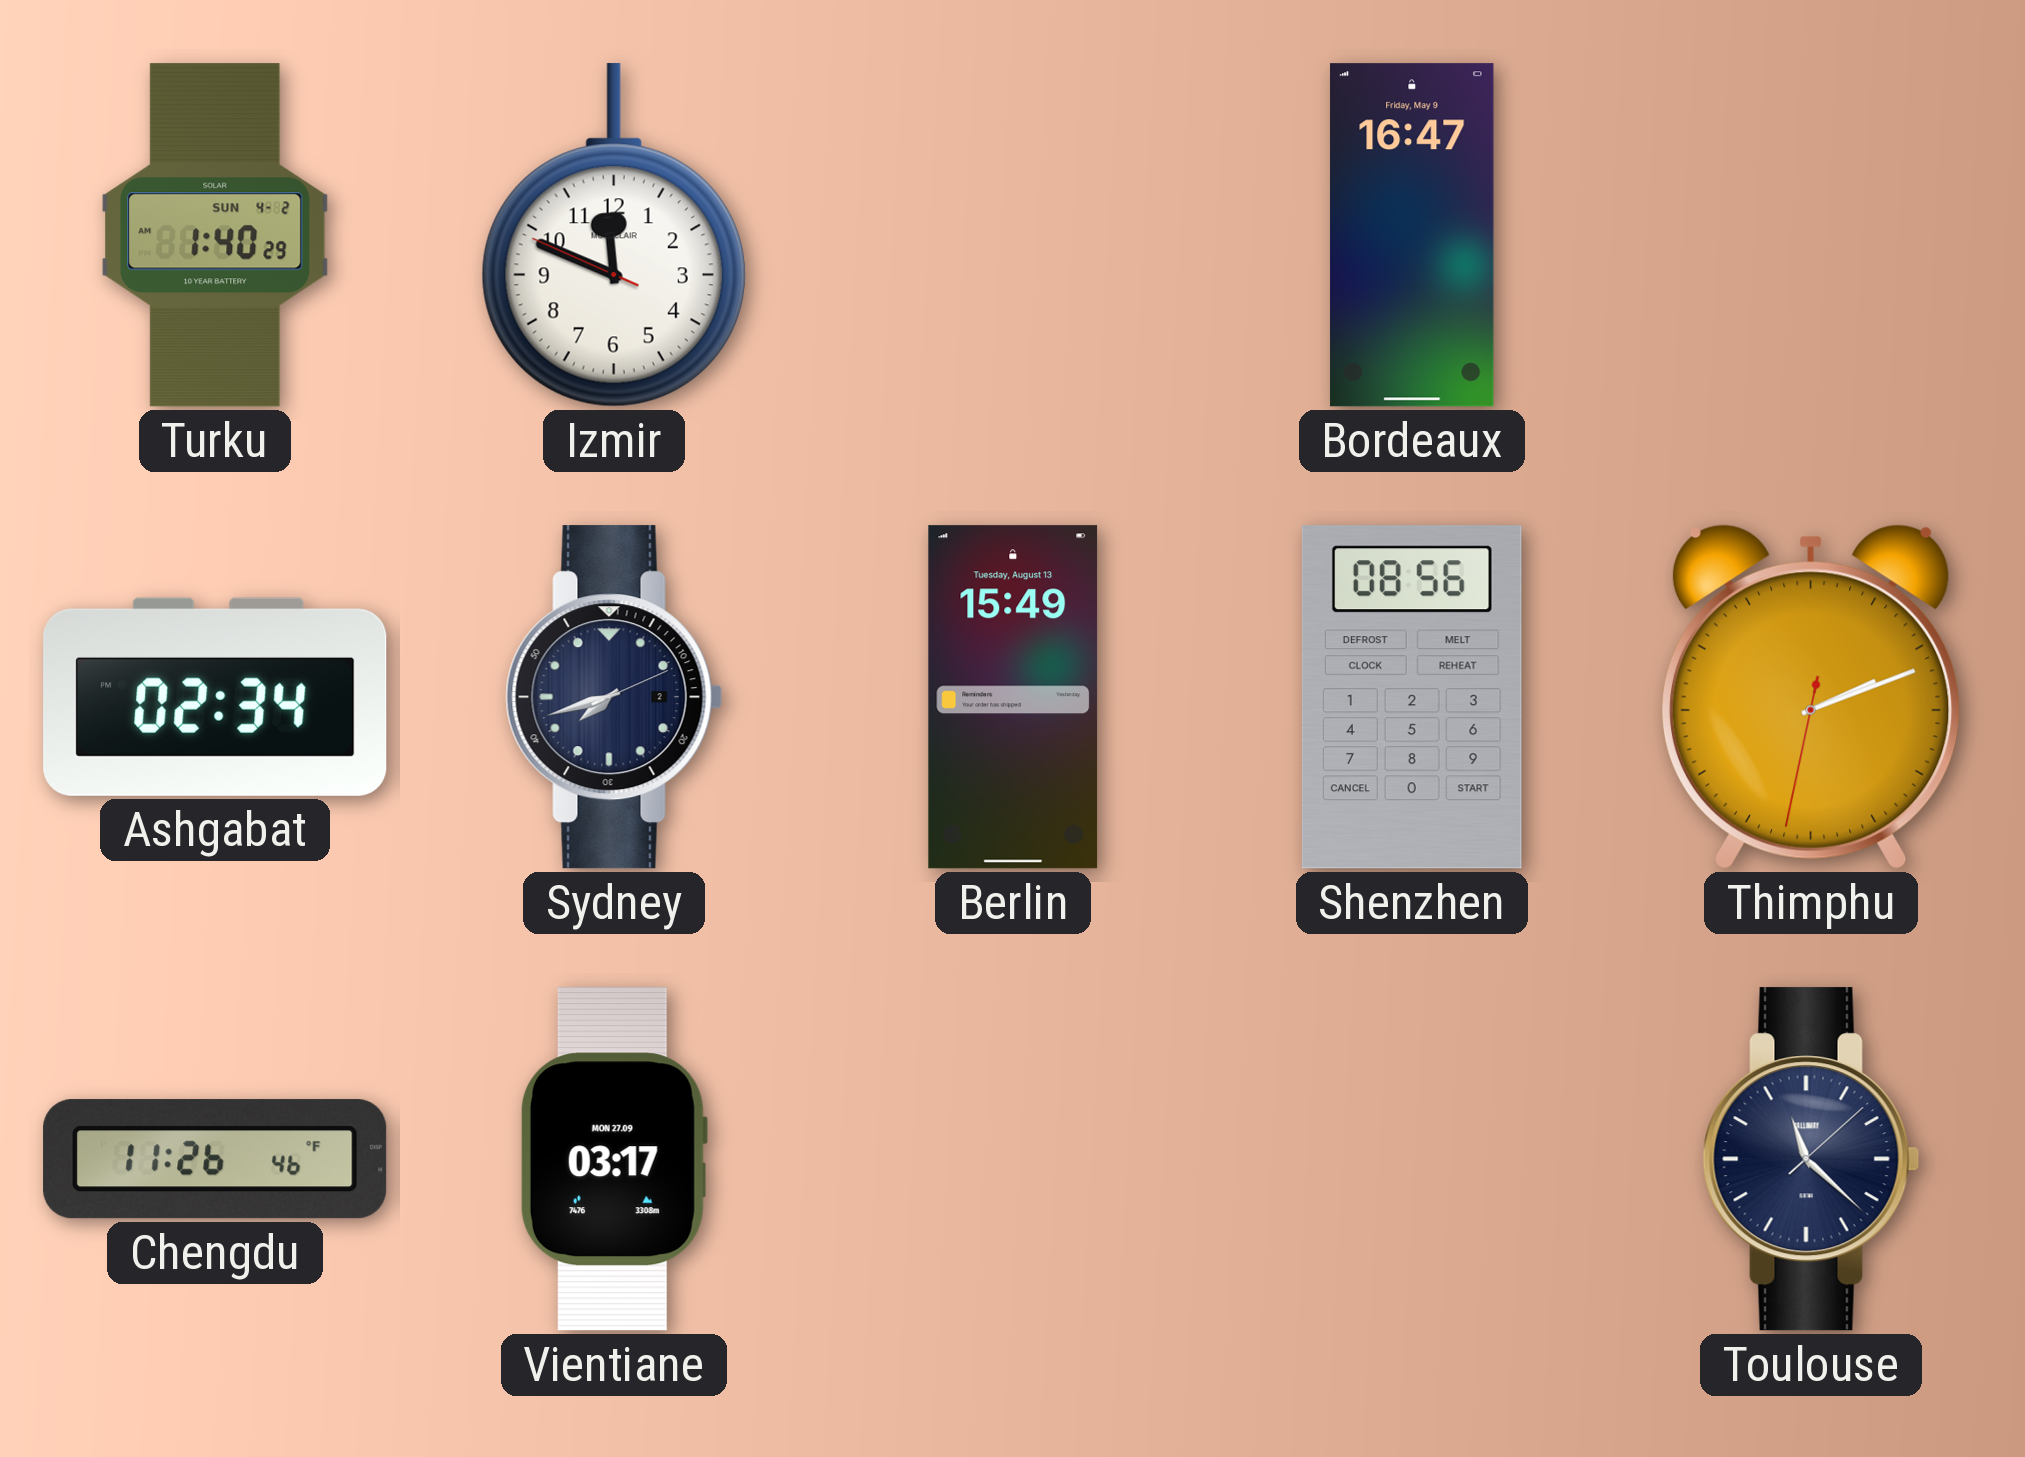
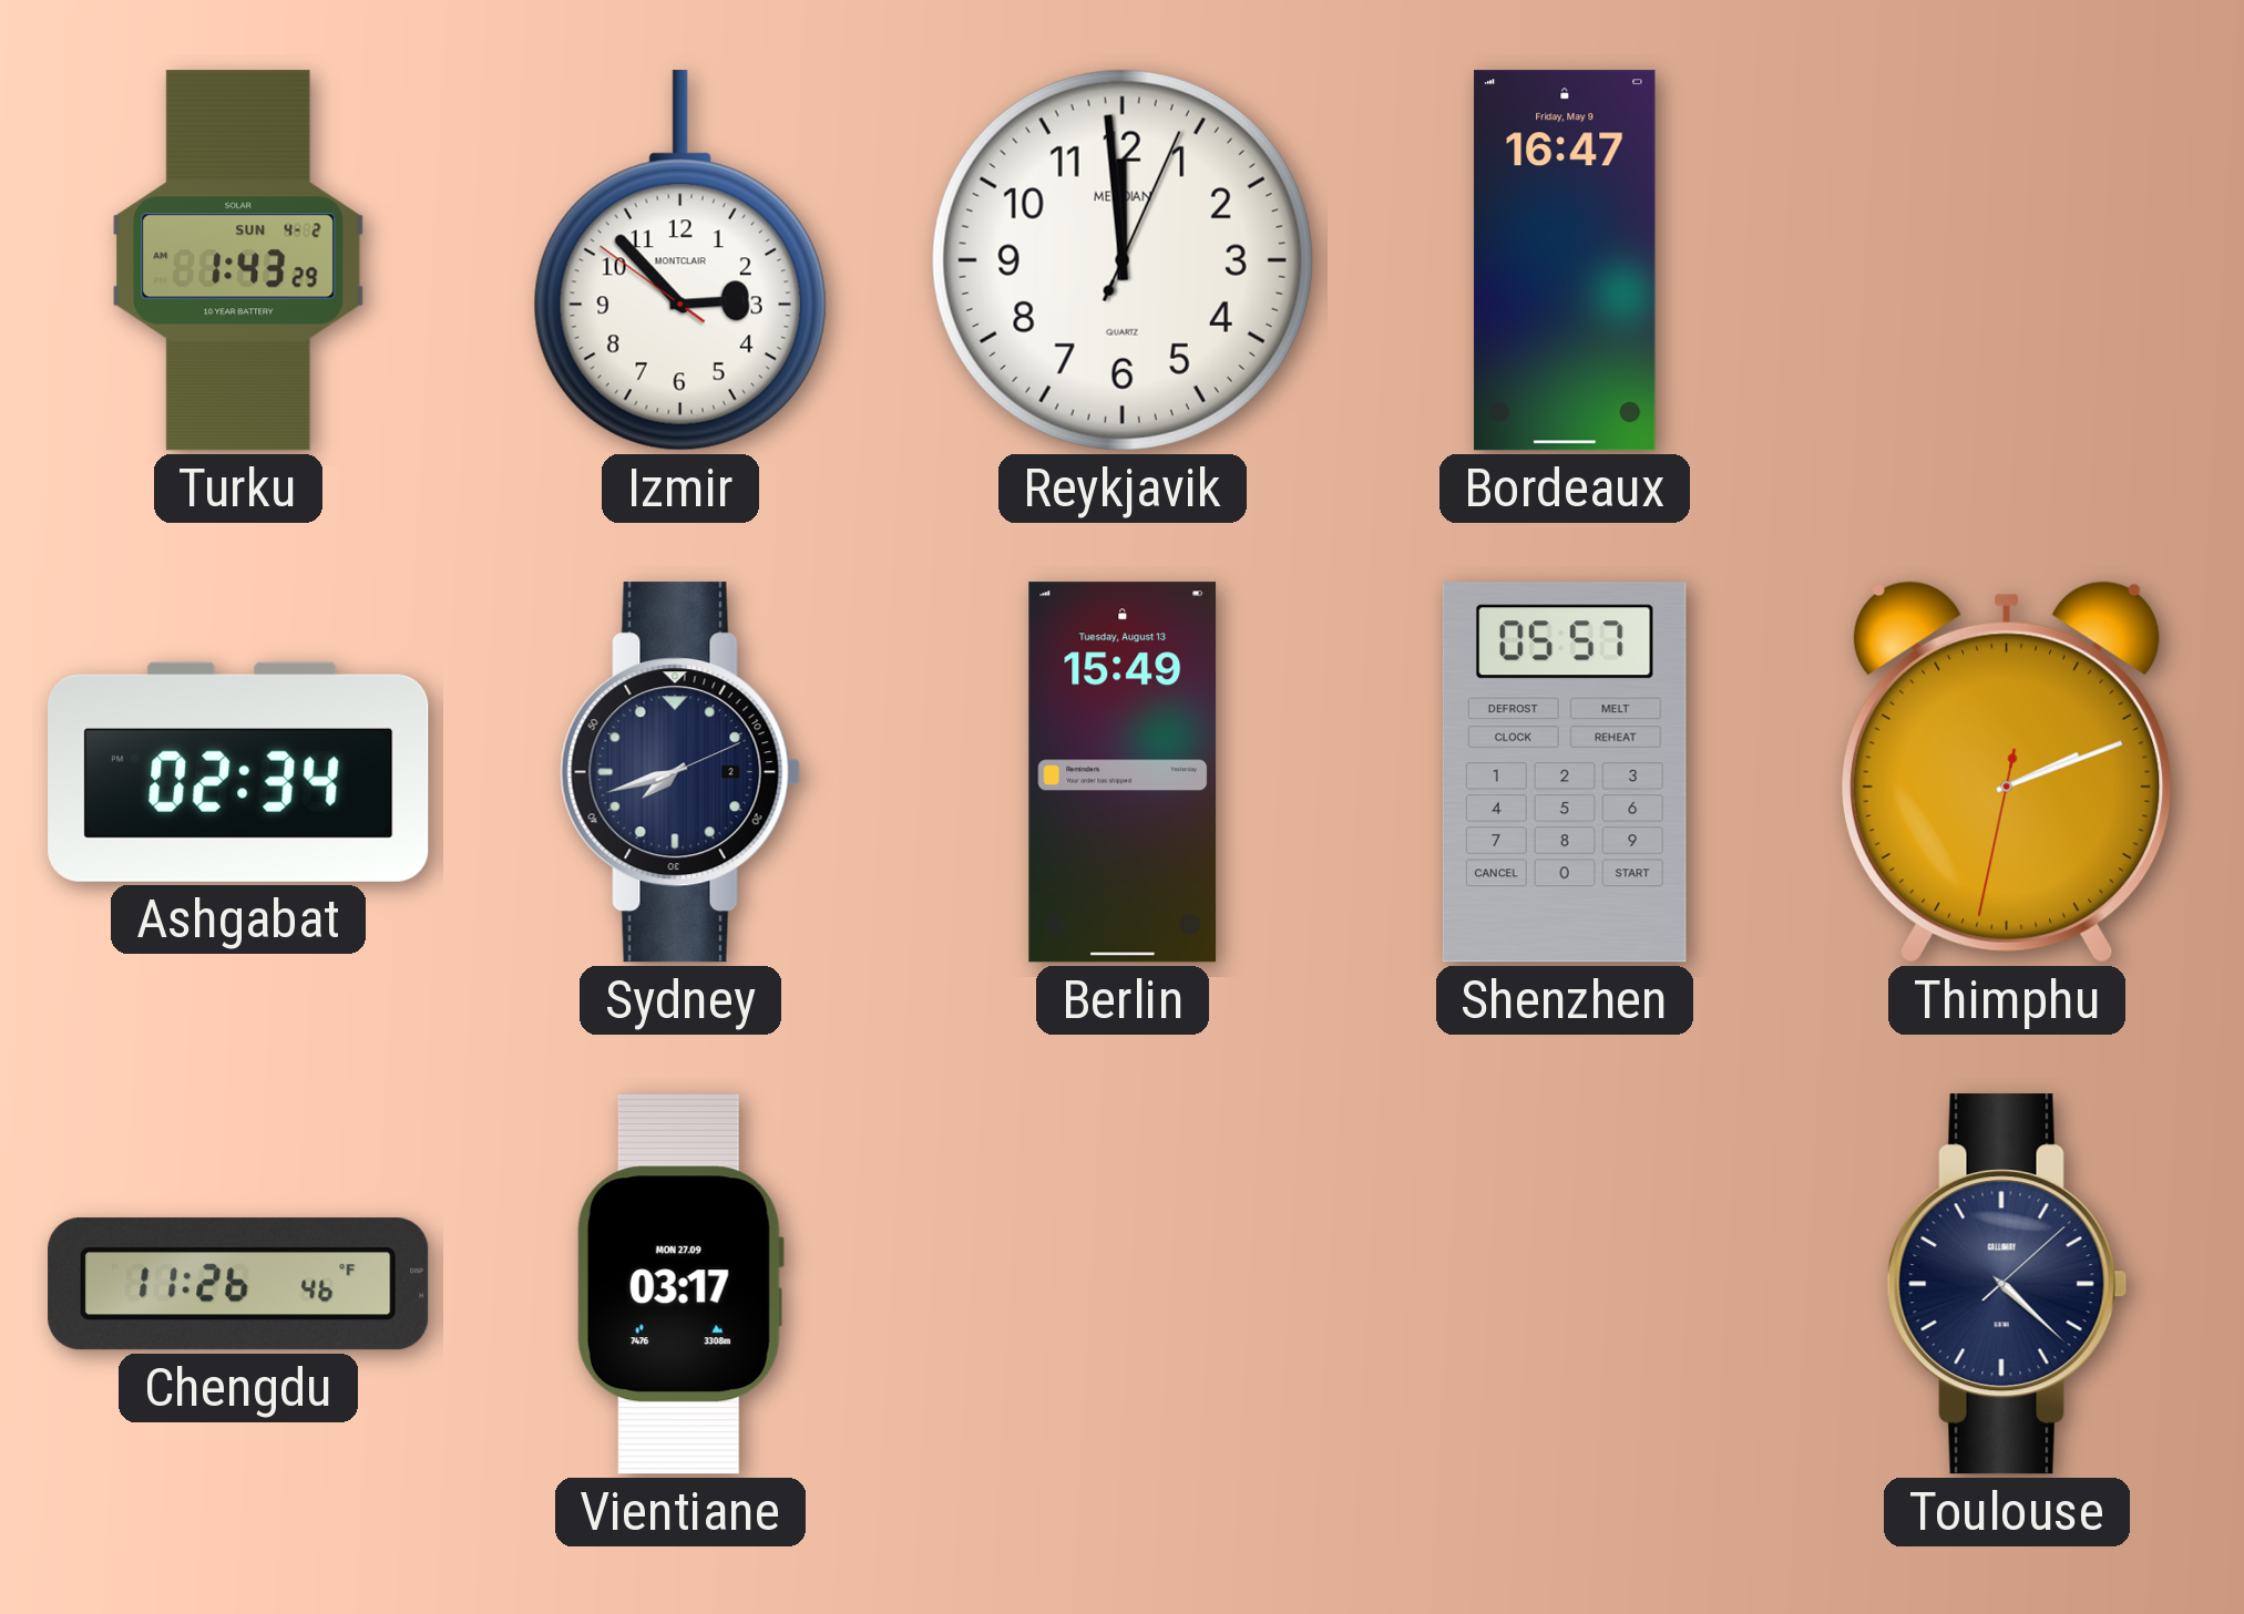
Turku: 1:40 -> 1:43
Izmir: 11:48 -> 2:52
Reykjavik: none -> 11:59
Shenzhen: 08:56 -> 05:57
Toulouse: 11:22 -> 4:22
